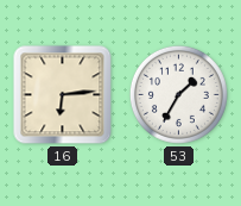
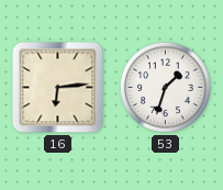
53: 1:35 -> 1:33
